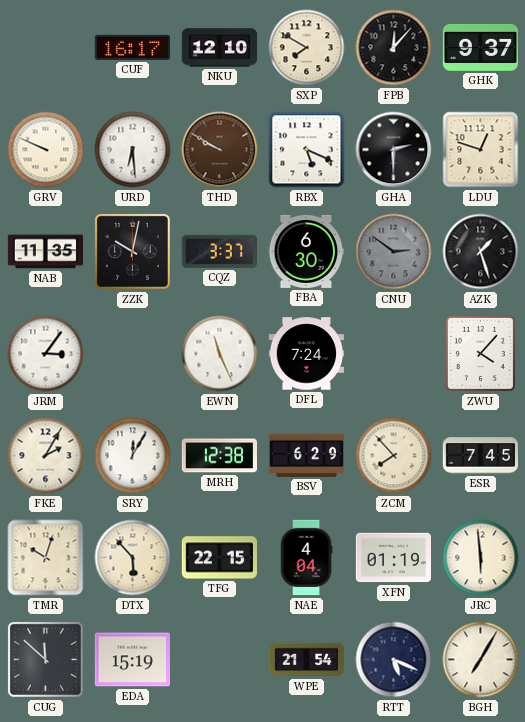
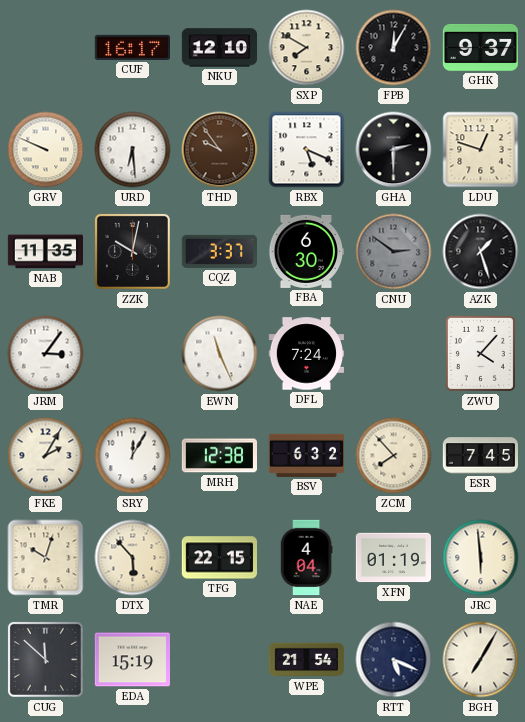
FPB: 12:07 -> 12:05
THD: 9:50 -> 9:54
BSV: 6:29 -> 6:32
